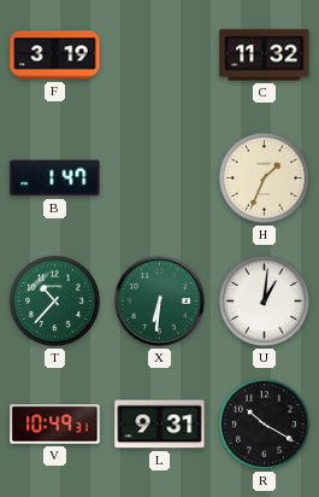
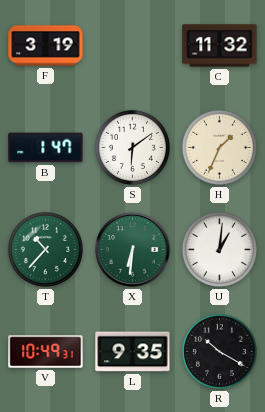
S: none -> 6:09
L: 9:31 -> 9:35
